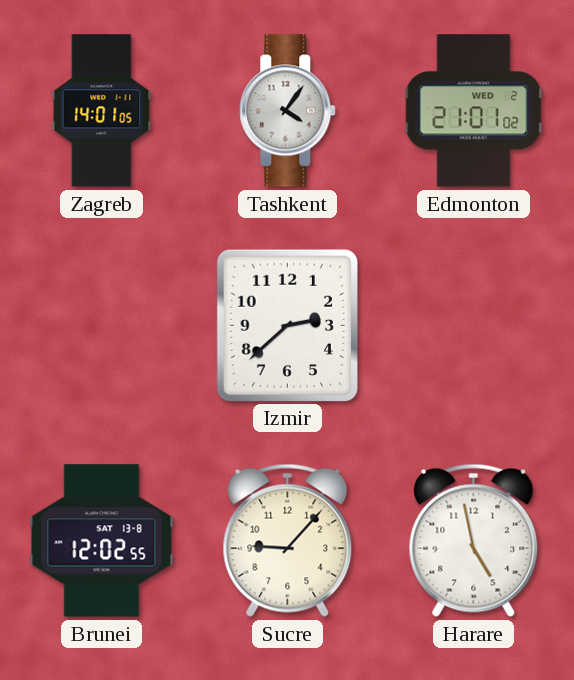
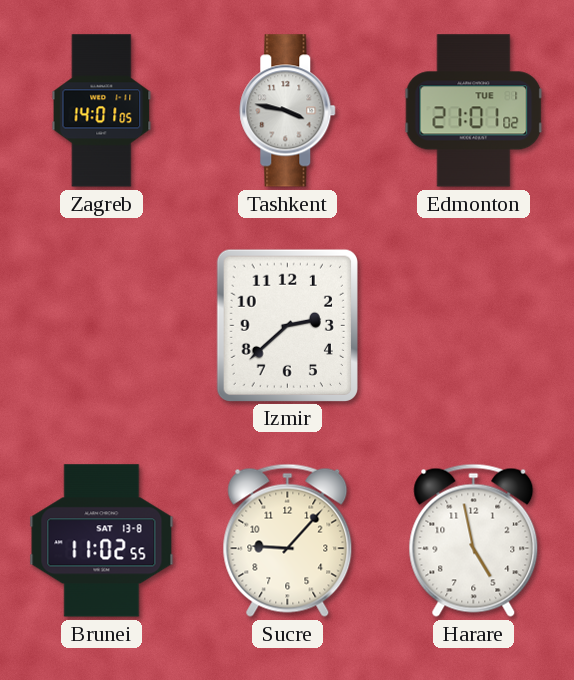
Tashkent: 4:06 -> 3:47
Edmonton date: WED 2 -> TUE 1
Brunei: 12:02 -> 11:02
